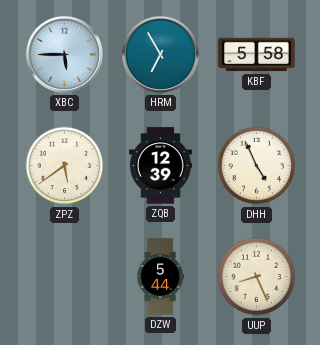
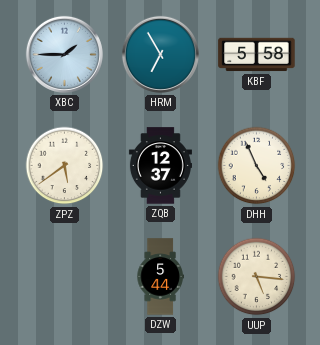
XBC: 5:45 -> 1:45
ZQB: 12:39 -> 12:37
UUP: 8:26 -> 5:16
